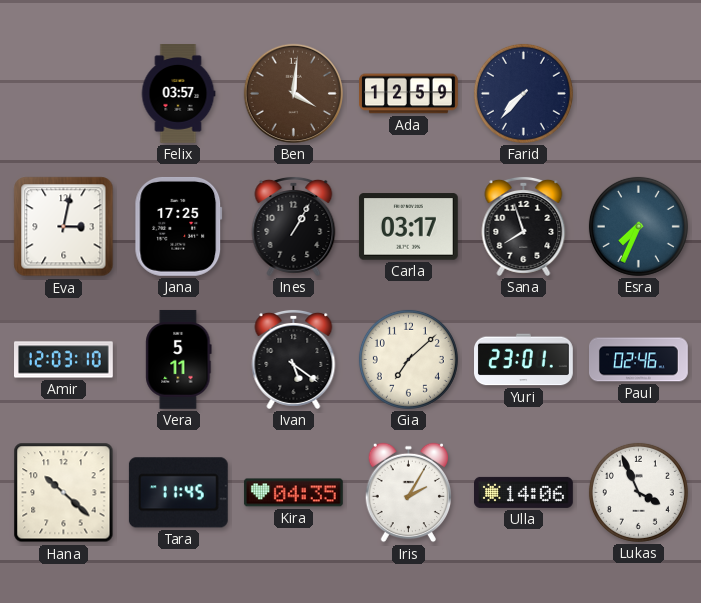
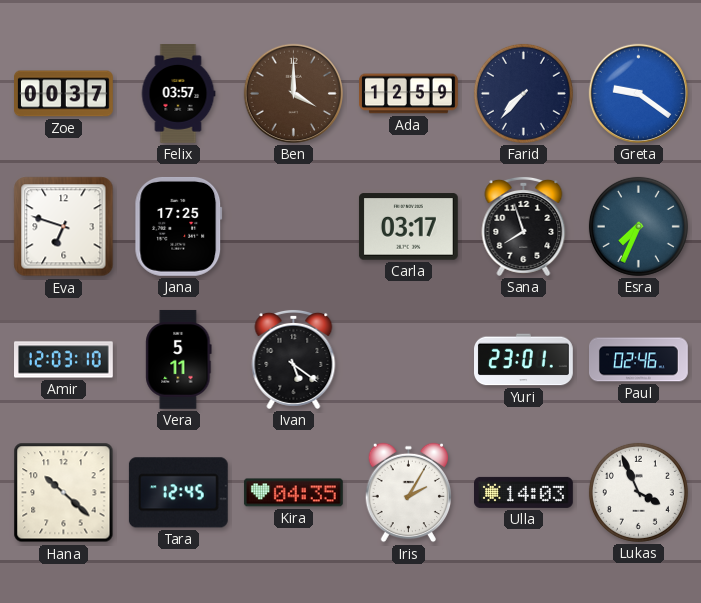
Zoe: none -> 00:37
Ben: 4:01 -> 4:00
Greta: none -> 9:21
Eva: 3:02 -> 6:48
Ines: 1:05 -> none
Gia: 7:08 -> none
Tara: 11:45 -> 12:45
Ulla: 14:06 -> 14:03
